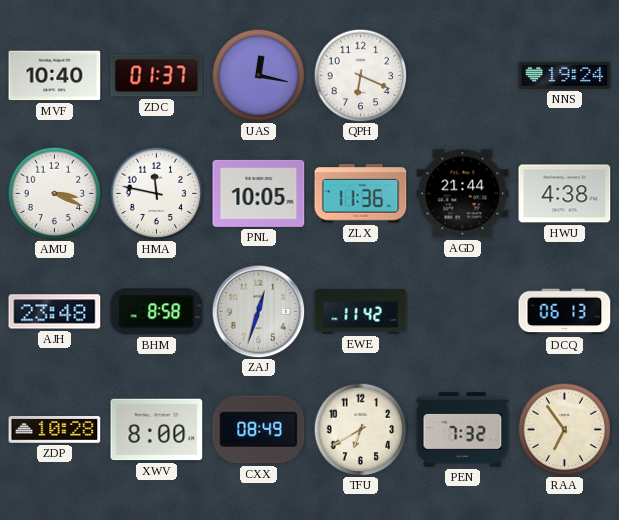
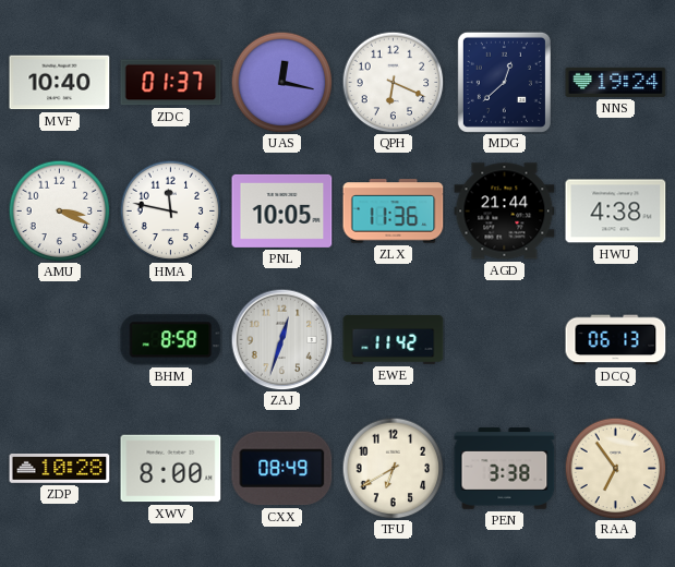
MDG: none -> 12:38
AJH: 23:48 -> none
PEN: 7:32 -> 3:38
